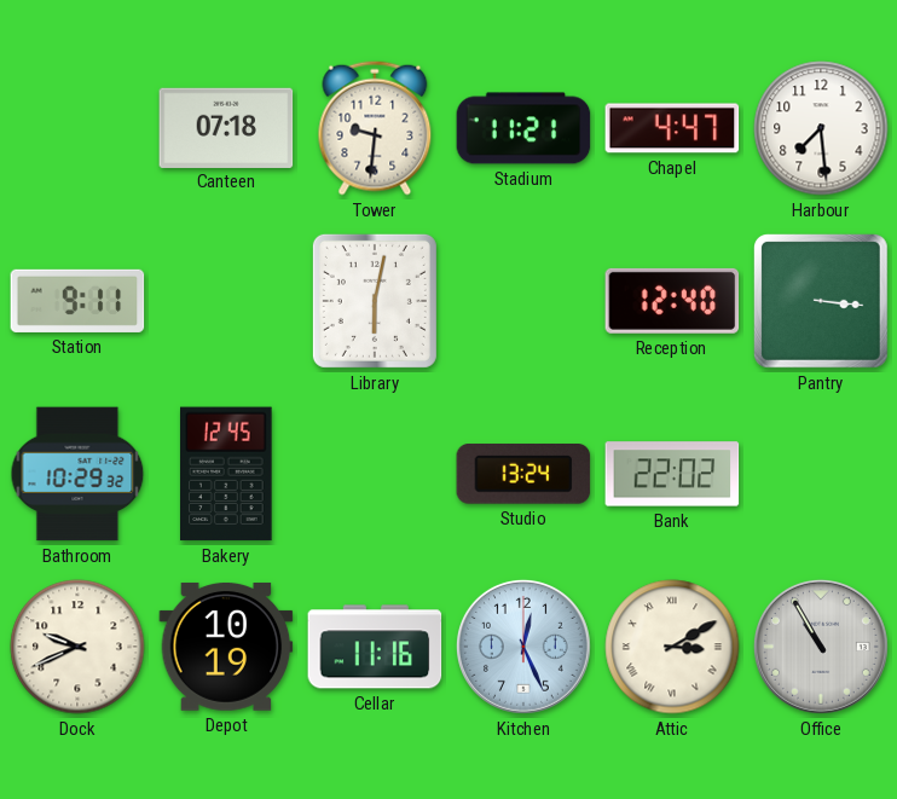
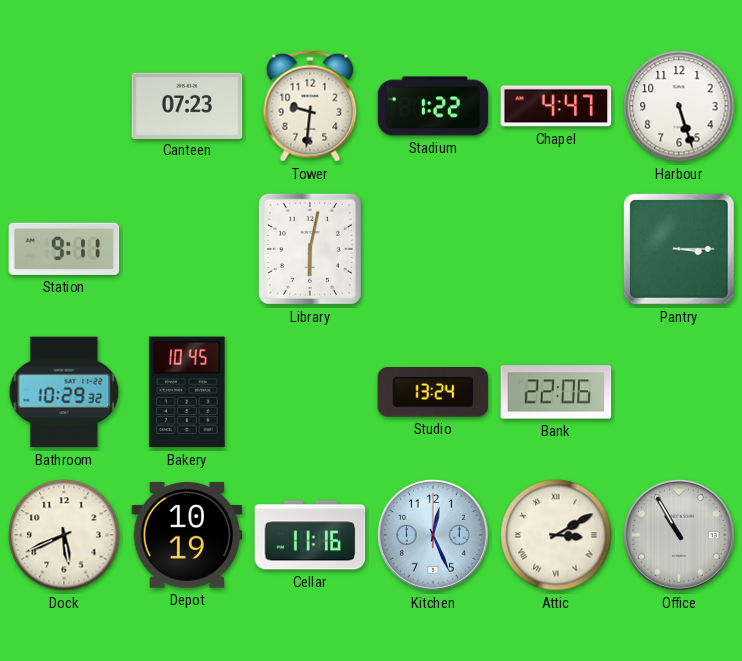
Canteen: 07:18 -> 07:23
Stadium: 11:21 -> 1:22
Harbour: 7:29 -> 5:27
Reception: 12:40 -> none
Pantry: 3:16 -> 3:15
Bakery: 12:45 -> 10:45
Bank: 22:02 -> 22:06
Dock: 9:41 -> 5:41
